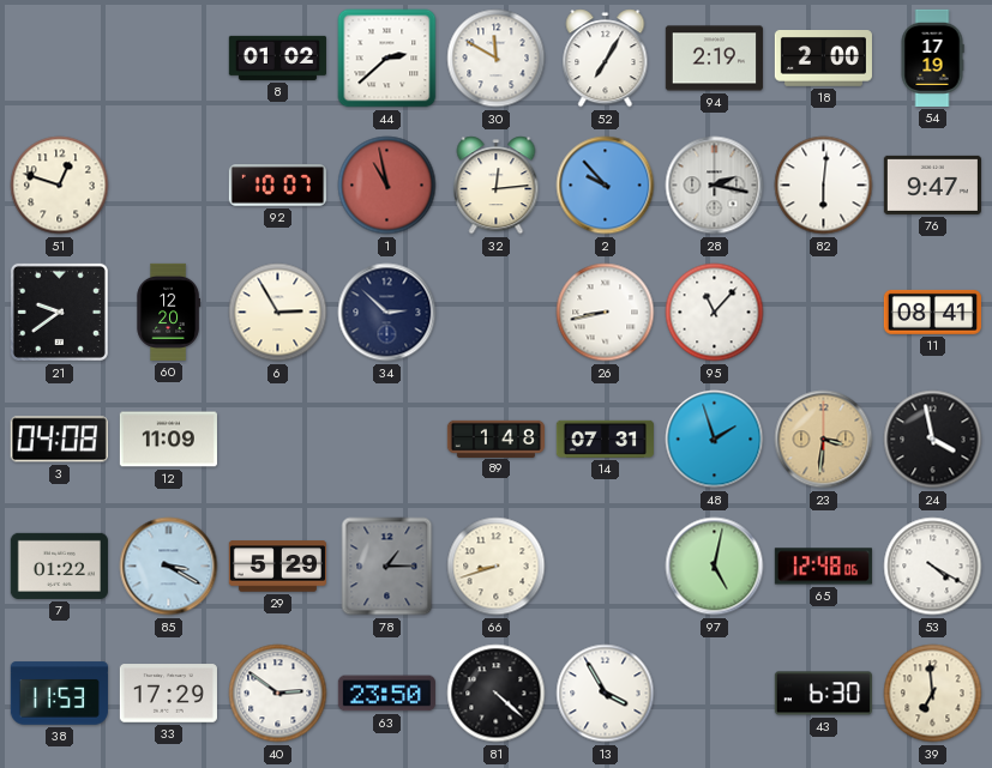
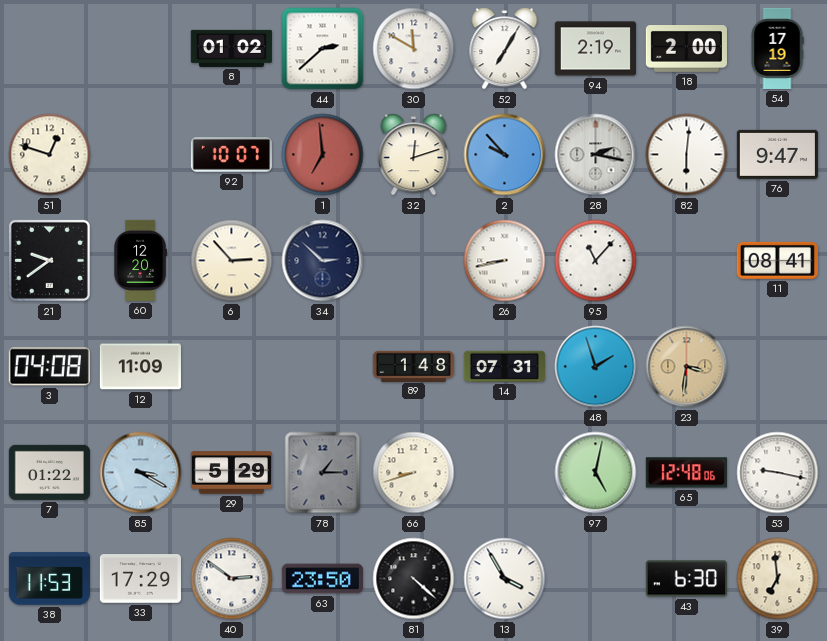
1: 10:58 -> 6:59
32: 12:14 -> 12:12
6: 2:55 -> 2:53
24: 3:58 -> none
53: 4:20 -> 9:17
